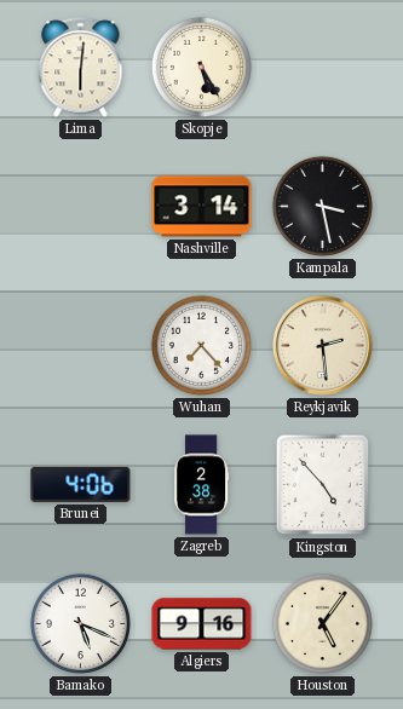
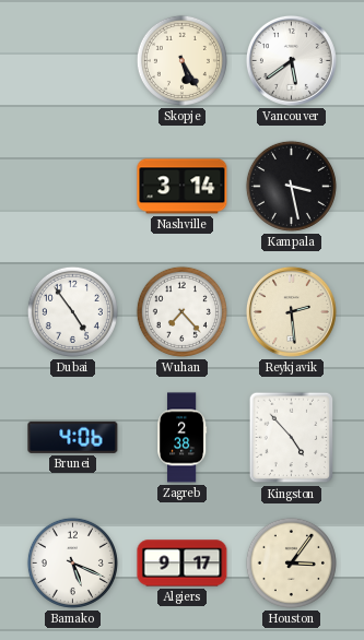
Lima: 6:01 -> none
Vancouver: none -> 5:39
Dubai: none -> 4:54
Algiers: 9:16 -> 9:17
Houston: 5:06 -> 3:06
